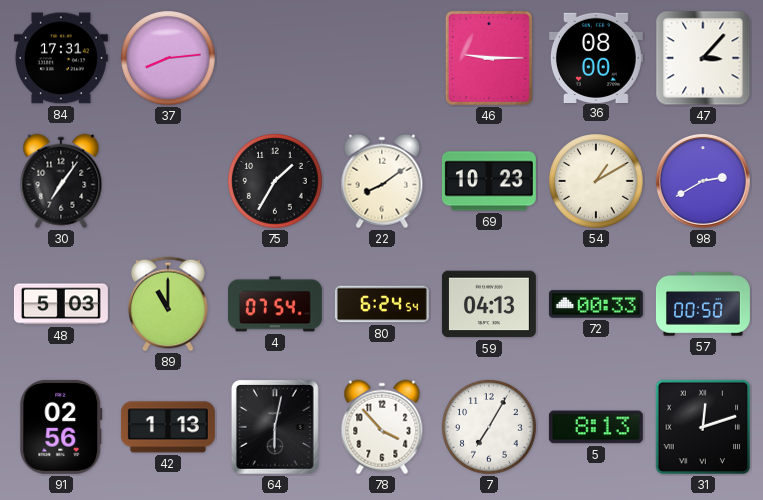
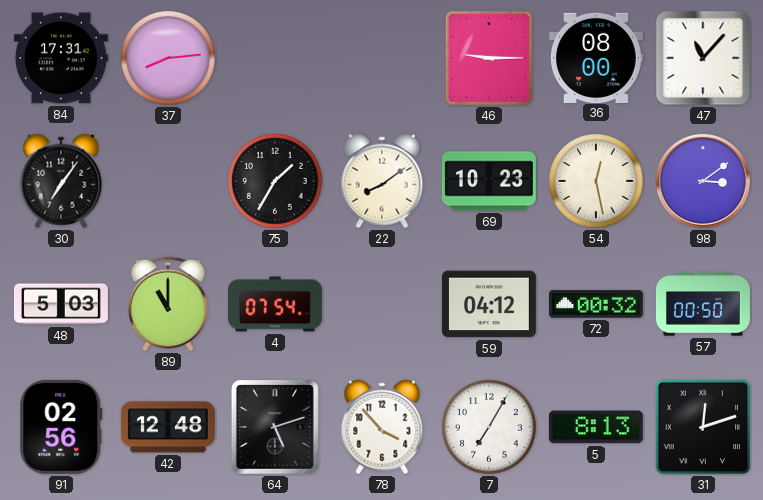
47: 3:07 -> 11:07
54: 1:10 -> 12:28
98: 2:40 -> 3:09
80: 6:24 -> none
59: 04:13 -> 04:12
72: 00:33 -> 00:32
42: 1:13 -> 12:48
64: 6:02 -> 5:12
